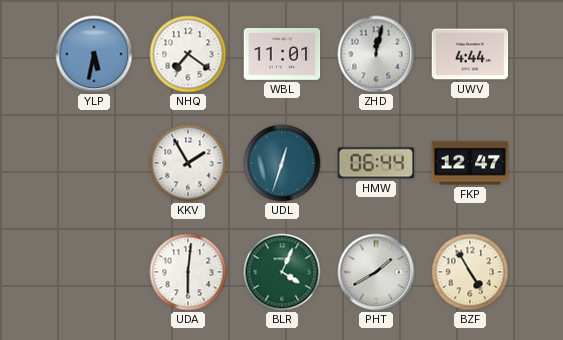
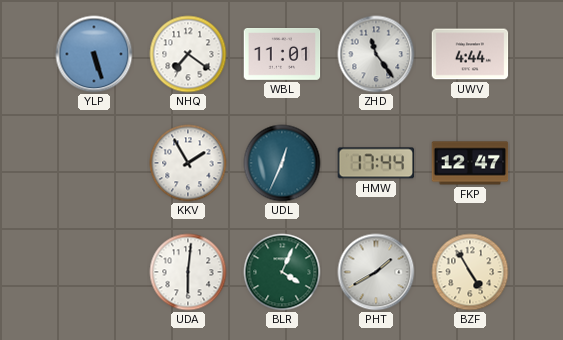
YLP: 5:32 -> 5:27
ZHD: 12:02 -> 11:24
UDL: 12:33 -> 12:34
HMW: 06:44 -> 17:44
